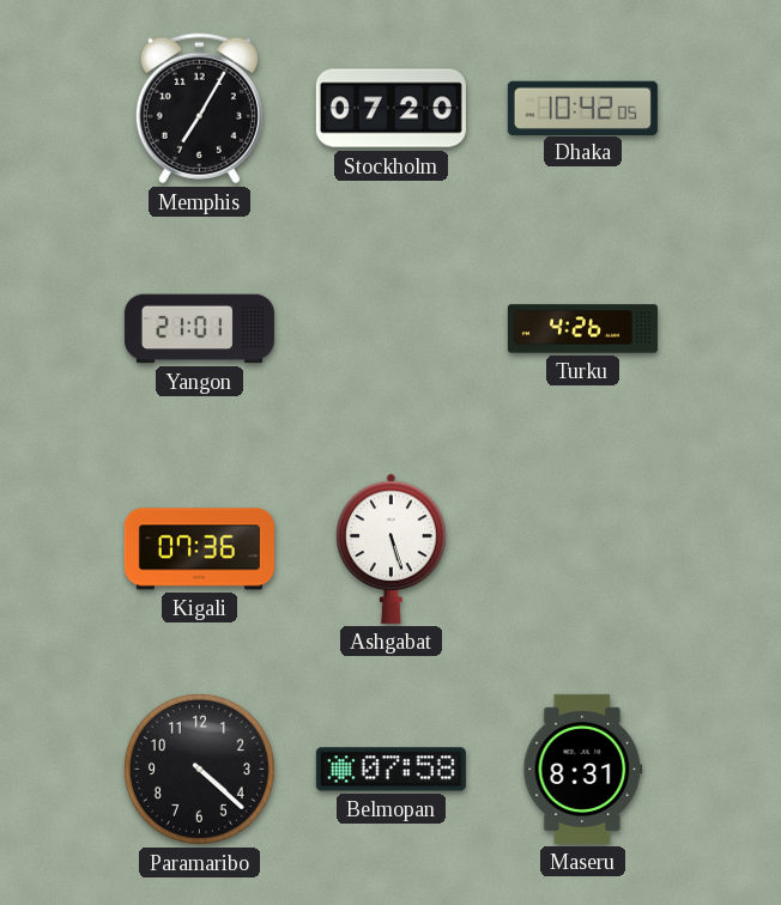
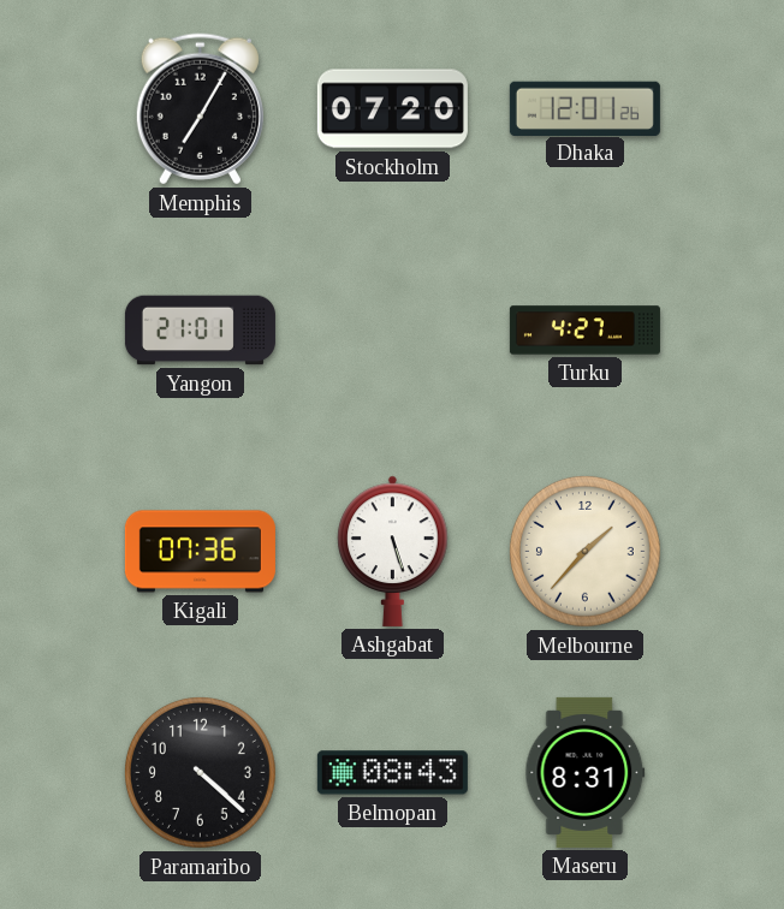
Dhaka: 10:42 -> 12:01
Turku: 4:26 -> 4:27
Melbourne: none -> 1:37
Belmopan: 07:58 -> 08:43
